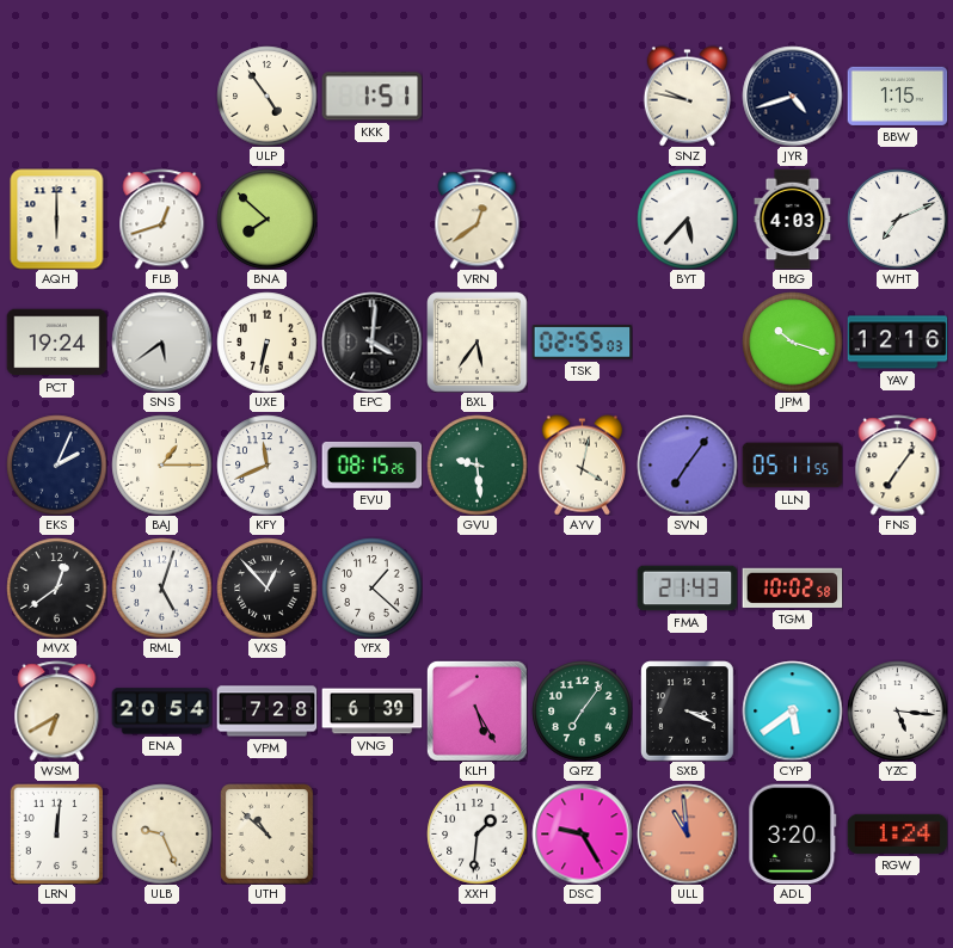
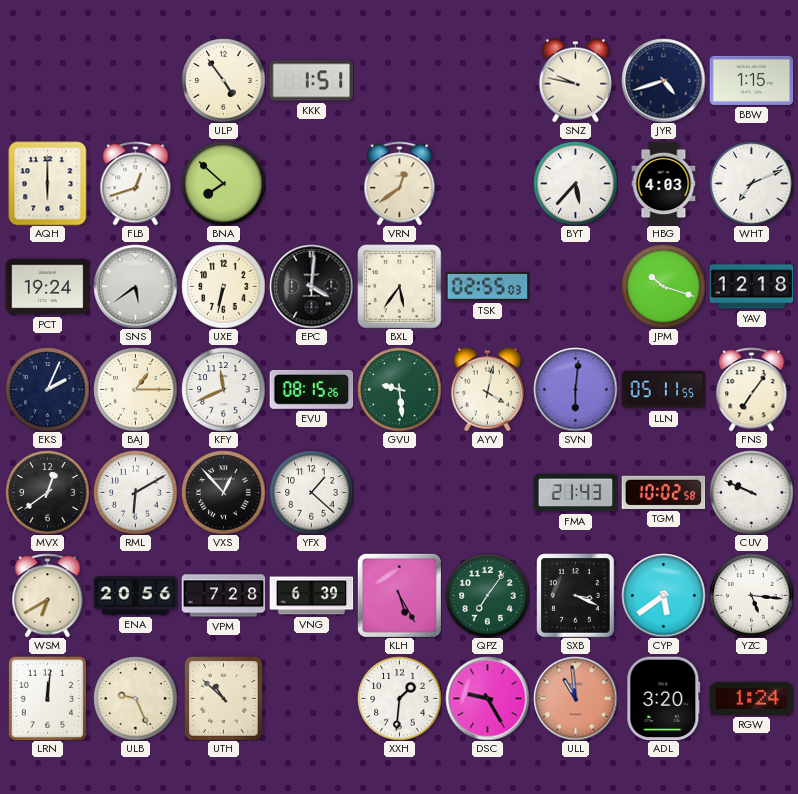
YAV: 12:16 -> 12:18
SVN: 7:06 -> 6:01
RML: 5:03 -> 6:10
CUV: none -> 9:49
ENA: 20:54 -> 20:56
